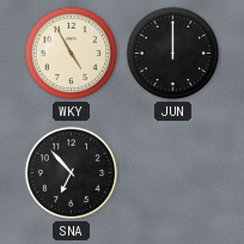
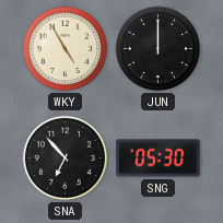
SNG: none -> 05:30
